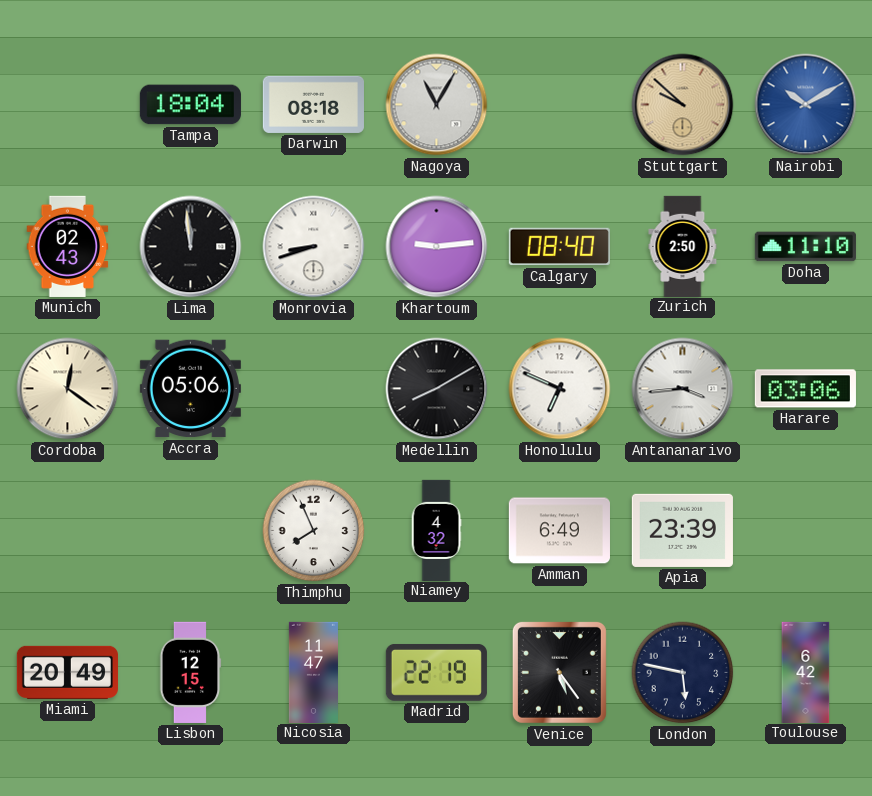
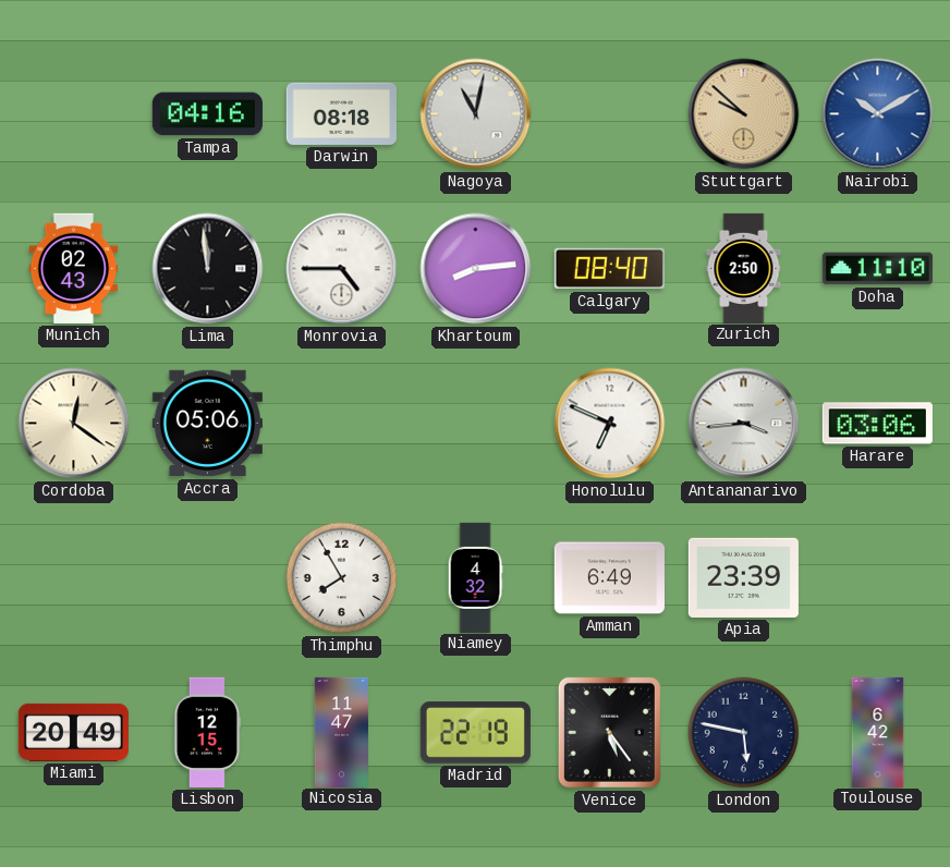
Tampa: 18:04 -> 04:16
Nagoya: 11:05 -> 11:02
Monrovia: 8:42 -> 4:45
Khartoum: 9:14 -> 8:14
Medellin: 8:10 -> none
Thimphu: 7:56 -> 7:55
